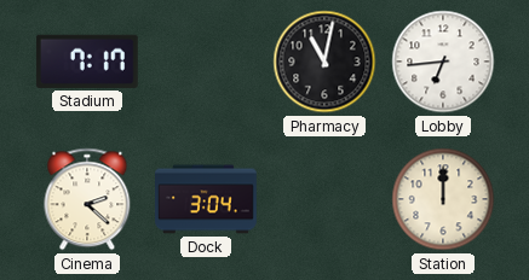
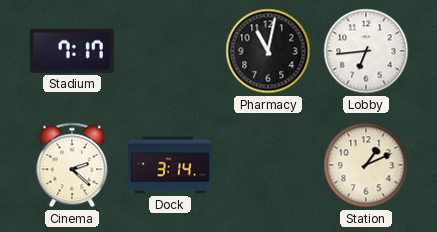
Dock: 3:04 -> 3:14
Station: 12:00 -> 1:11
